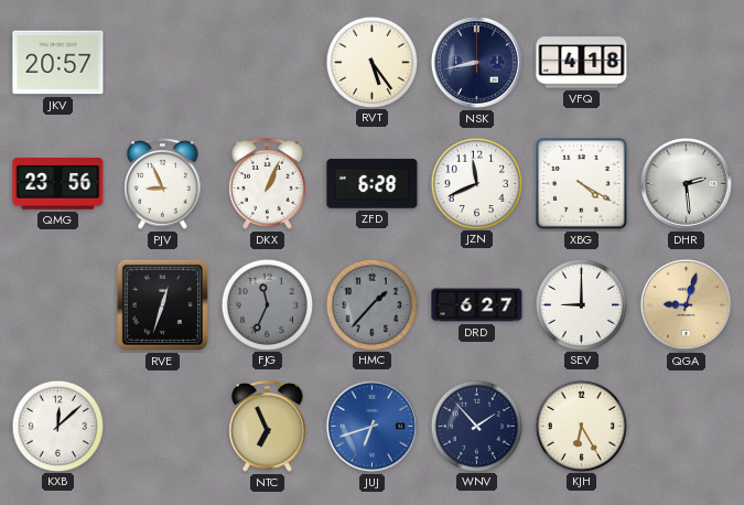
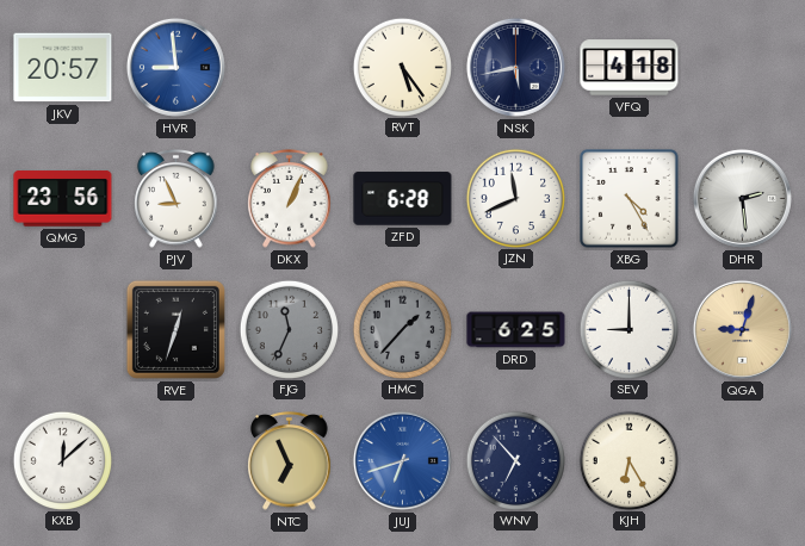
HVR: none -> 8:59
NSK: 8:43 -> 5:43
XBG: 4:20 -> 4:25
DRD: 6:27 -> 6:25
WNV: 1:53 -> 6:53
